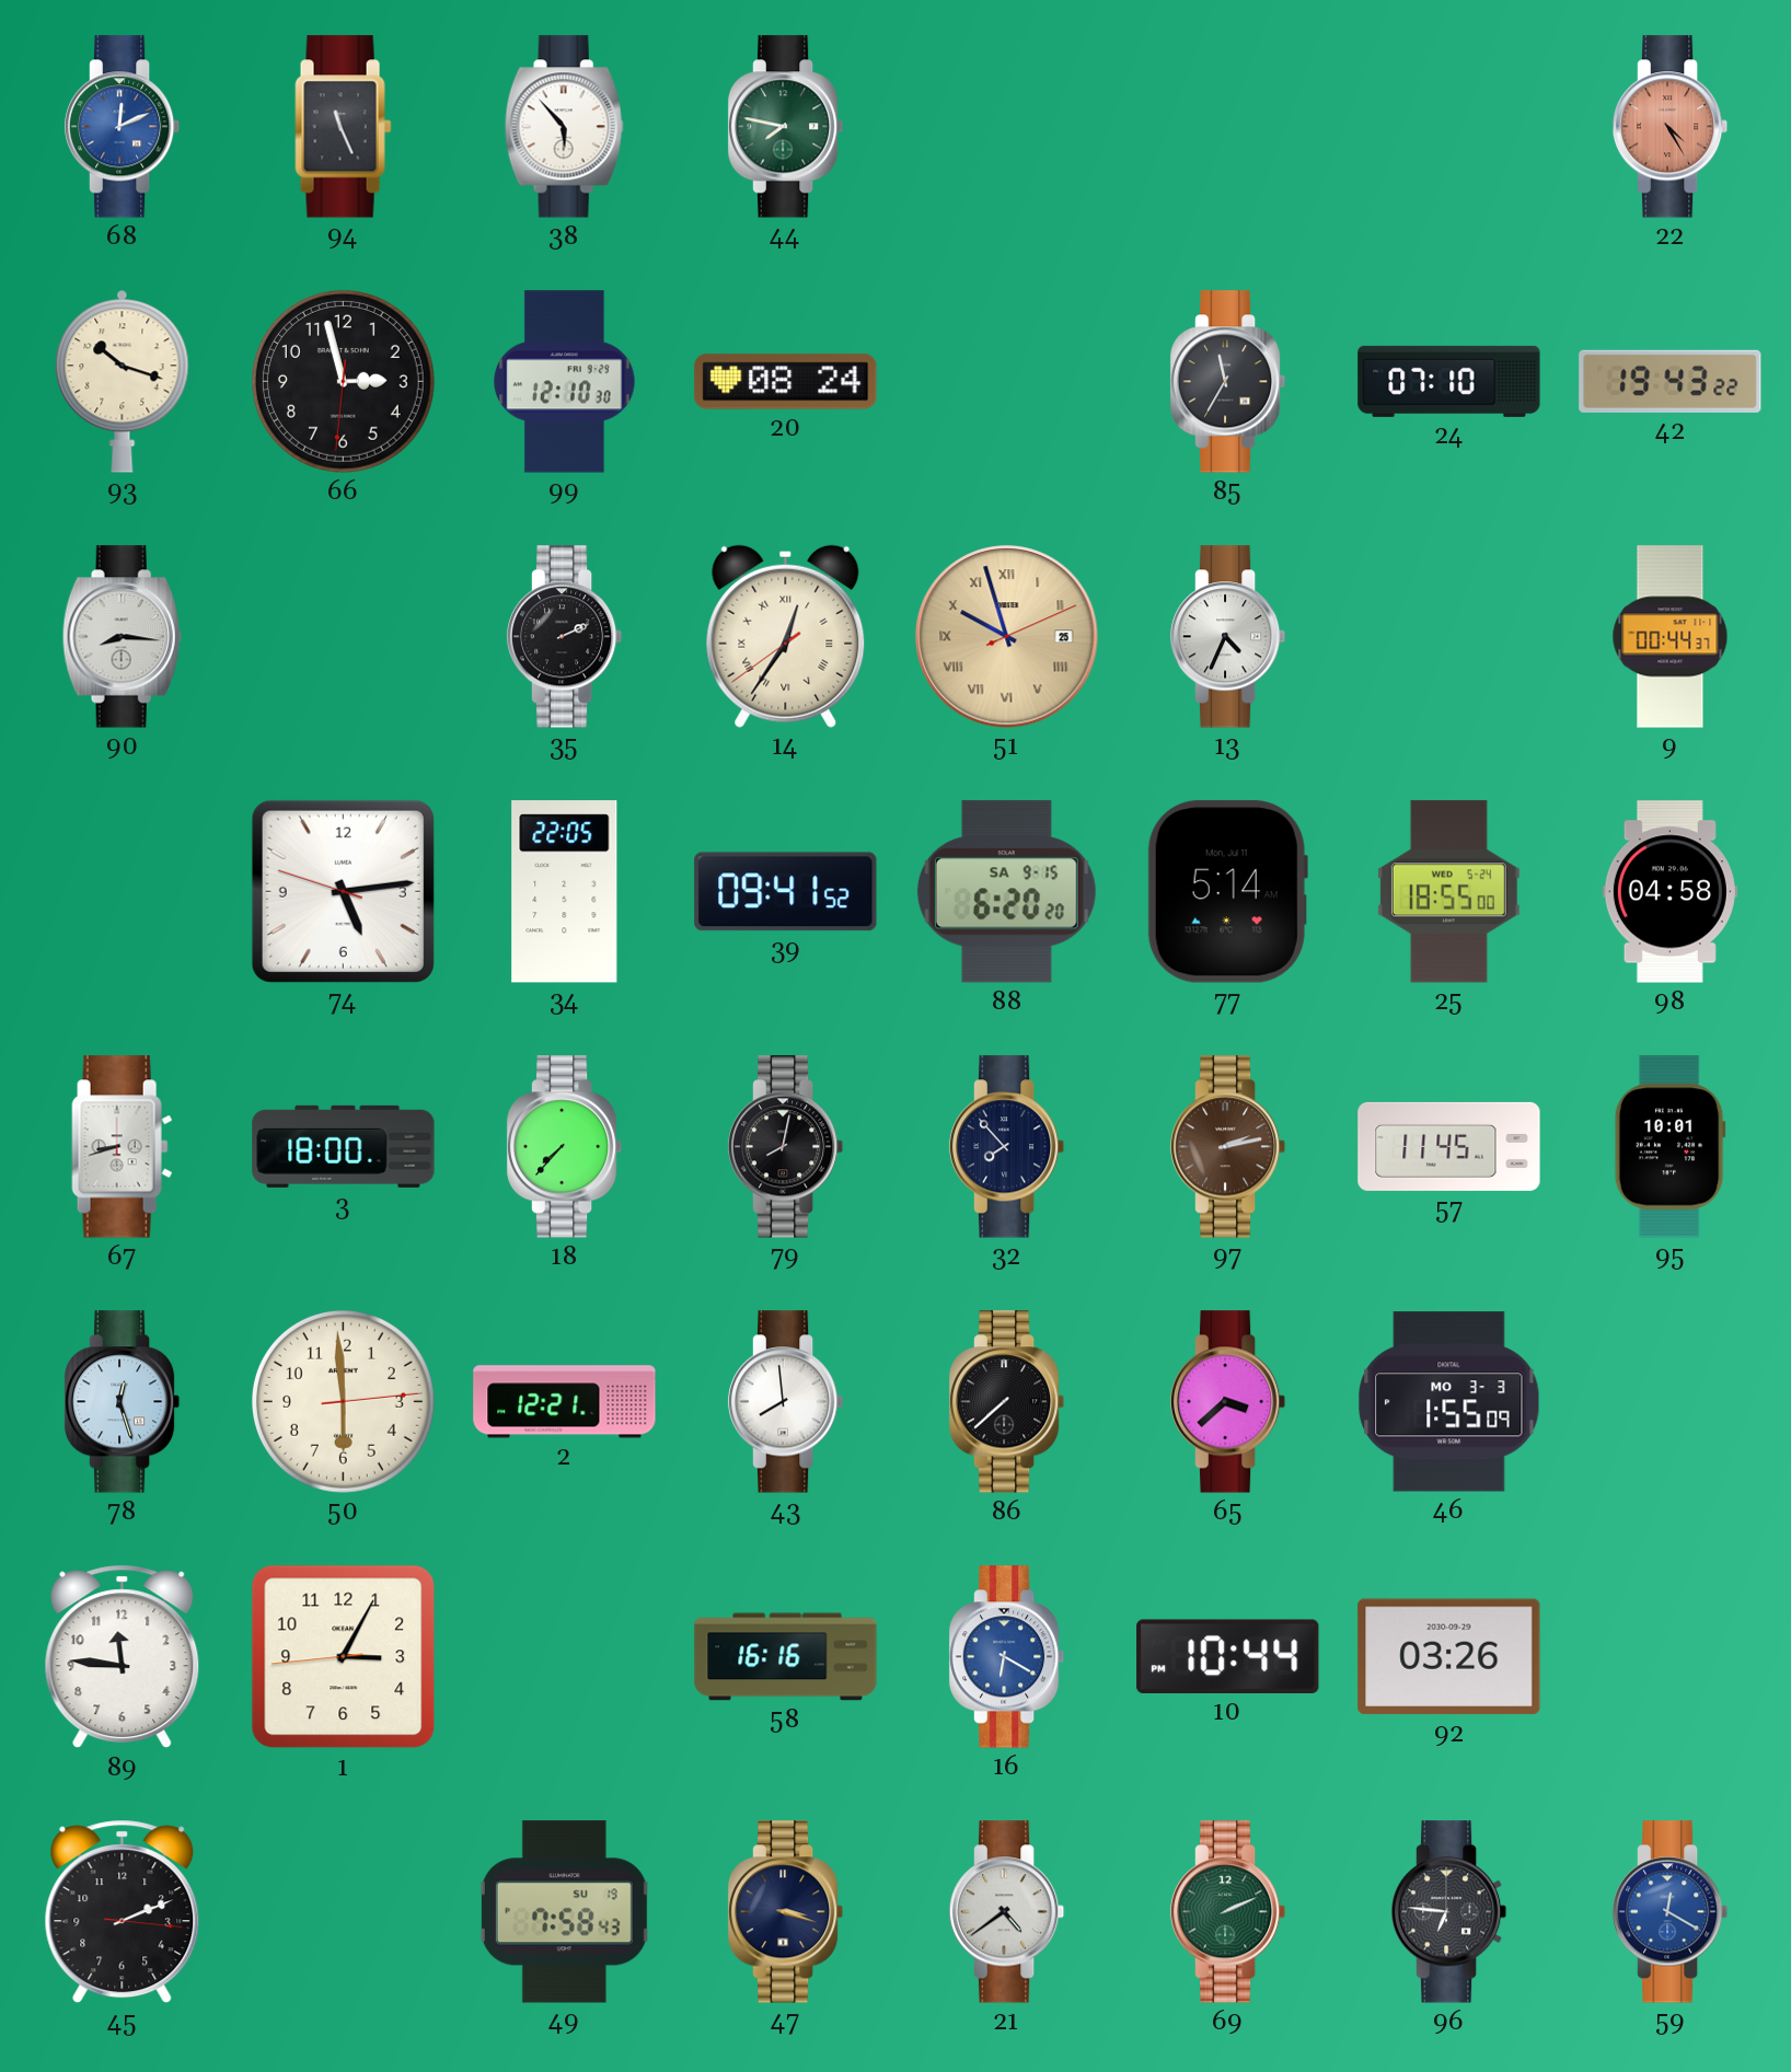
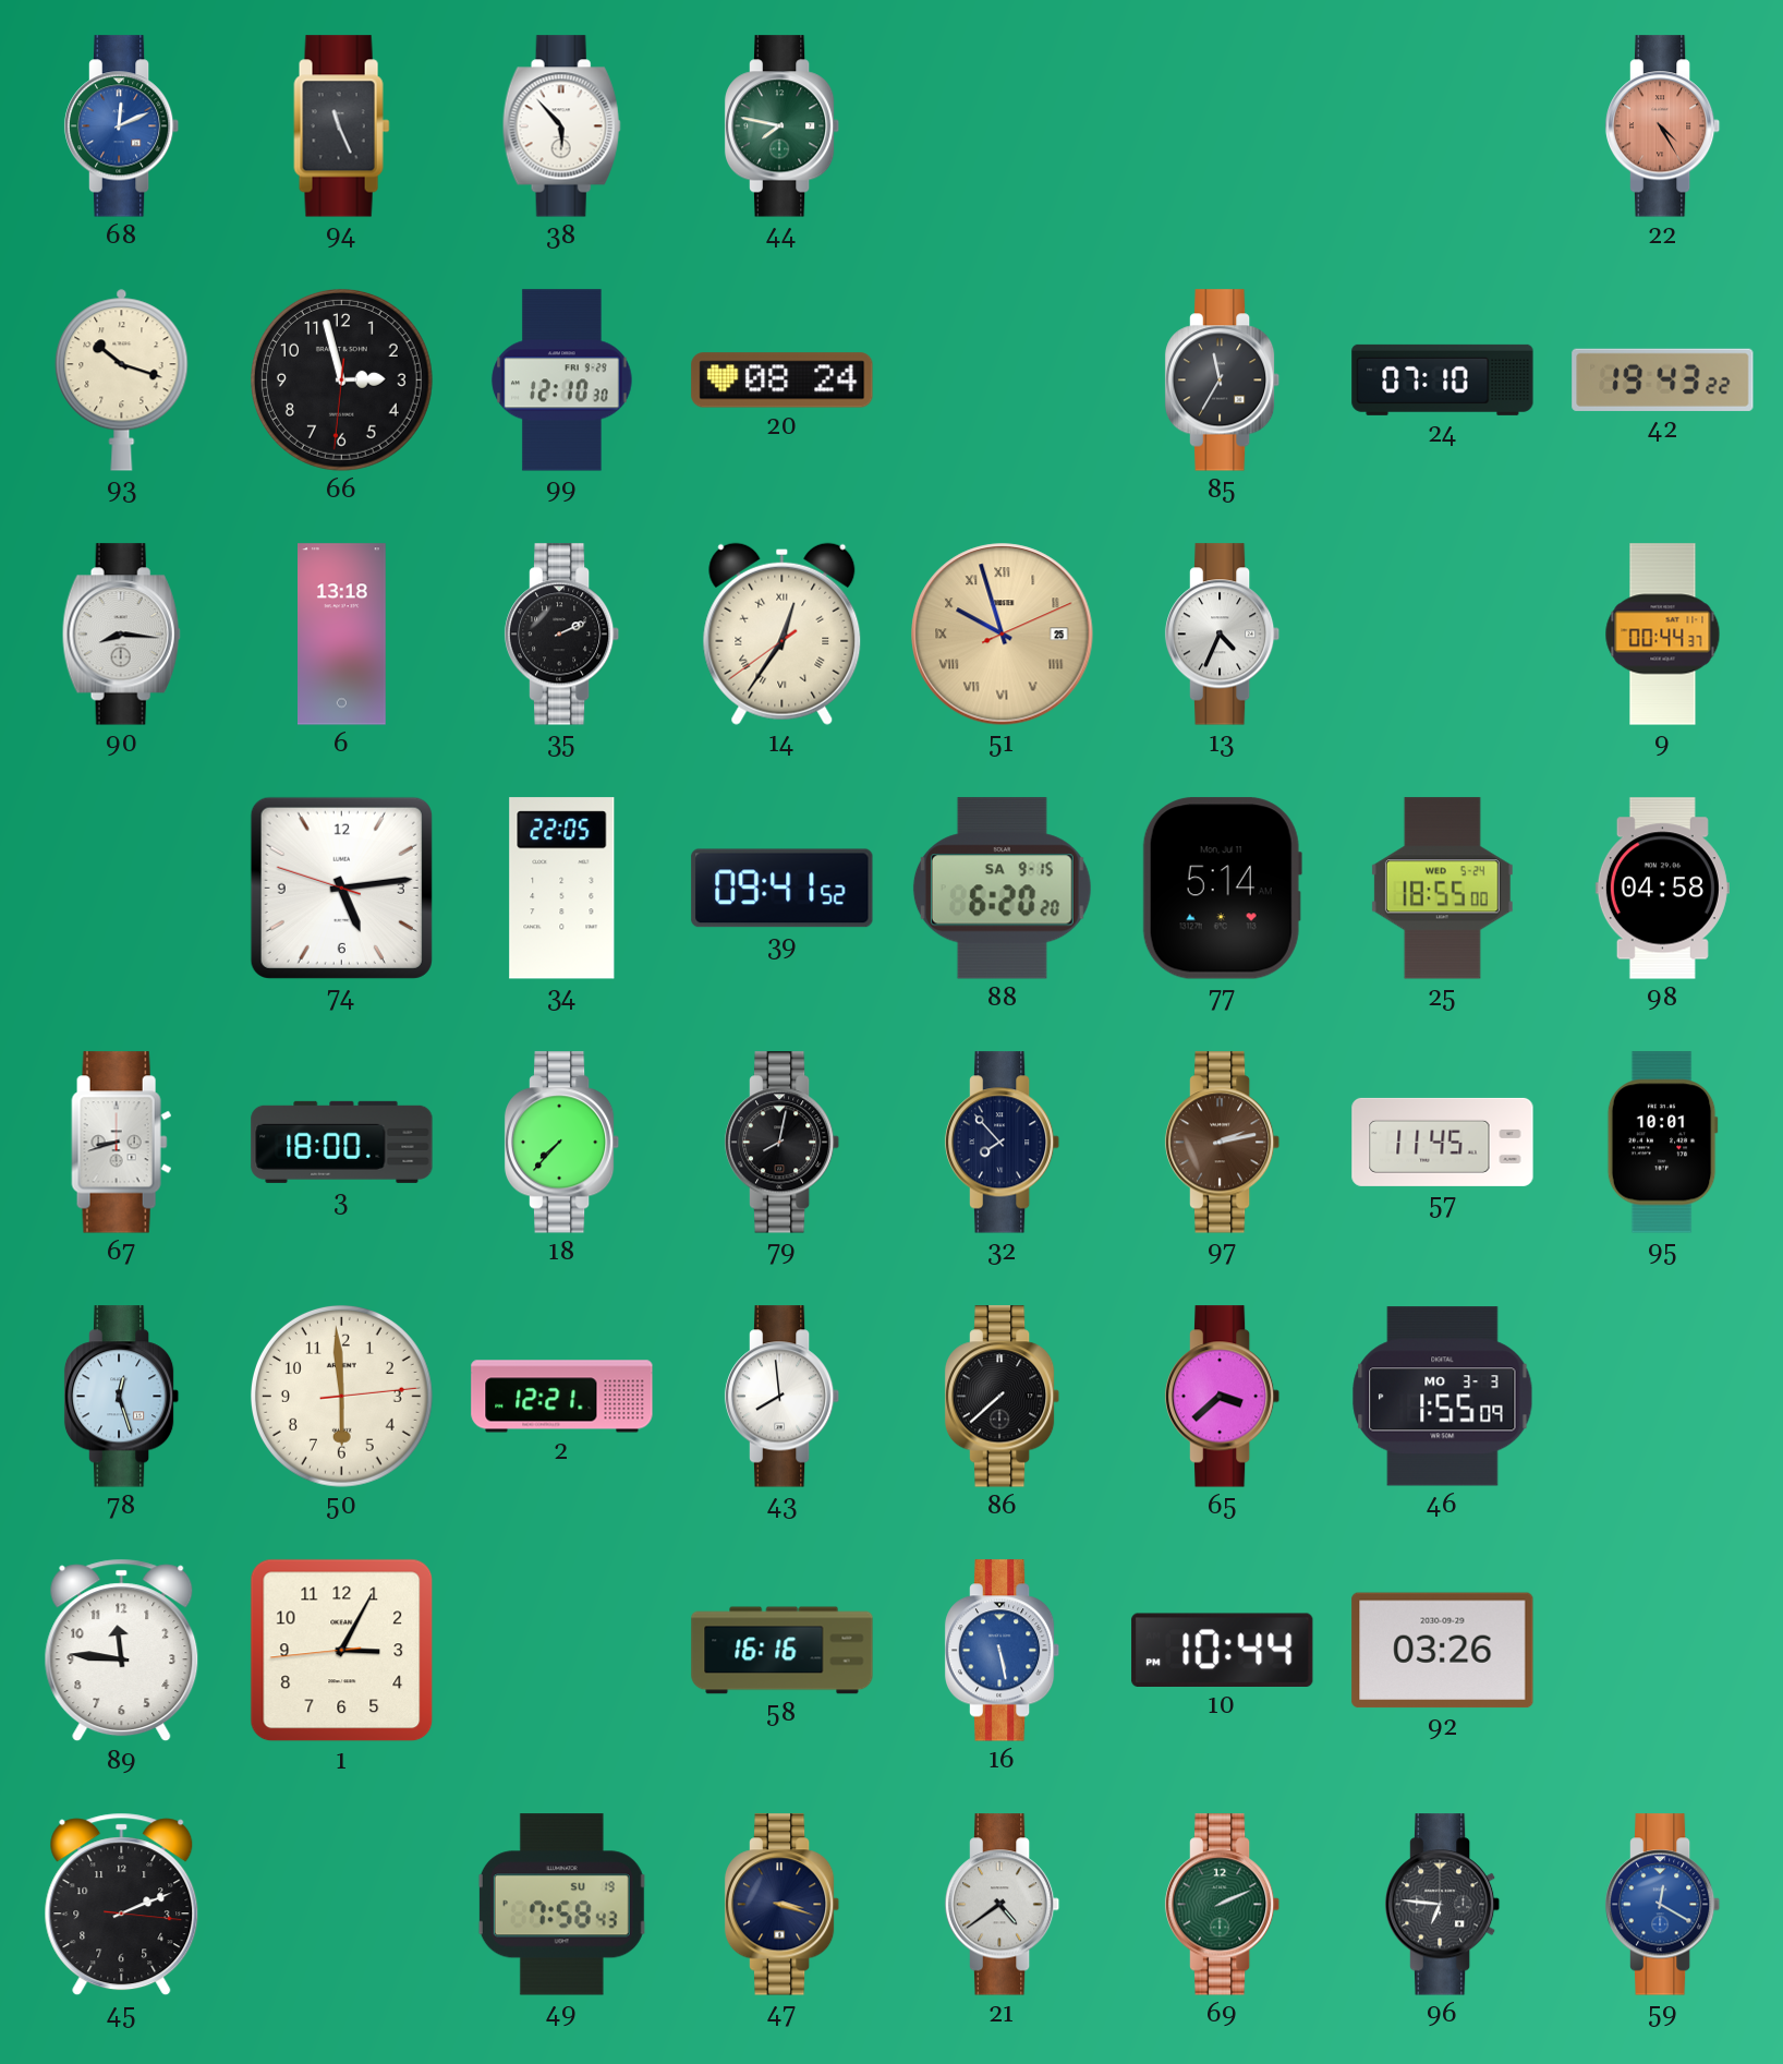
6: none -> 13:18
16: 6:20 -> 5:28
